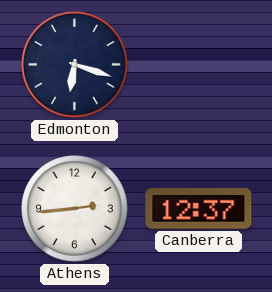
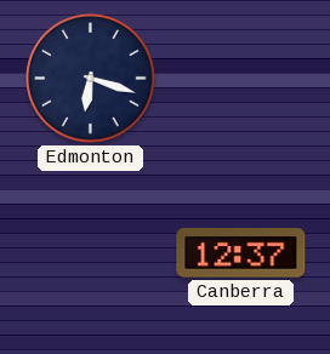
Athens: 2:44 -> none
